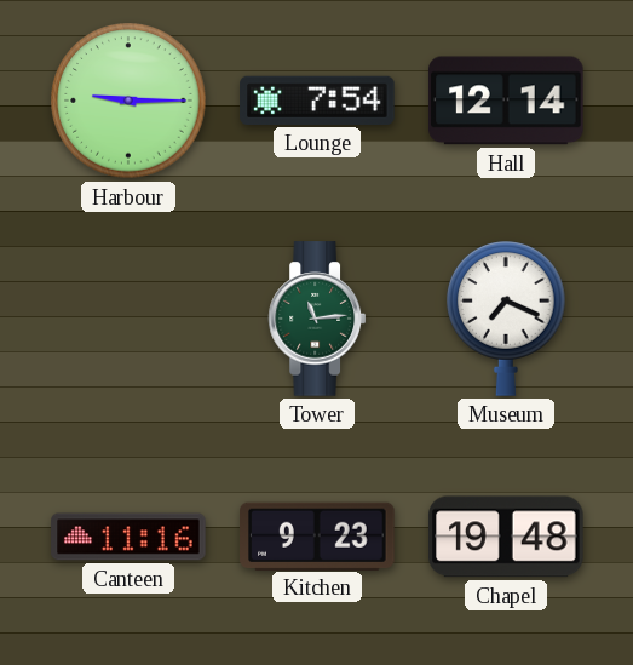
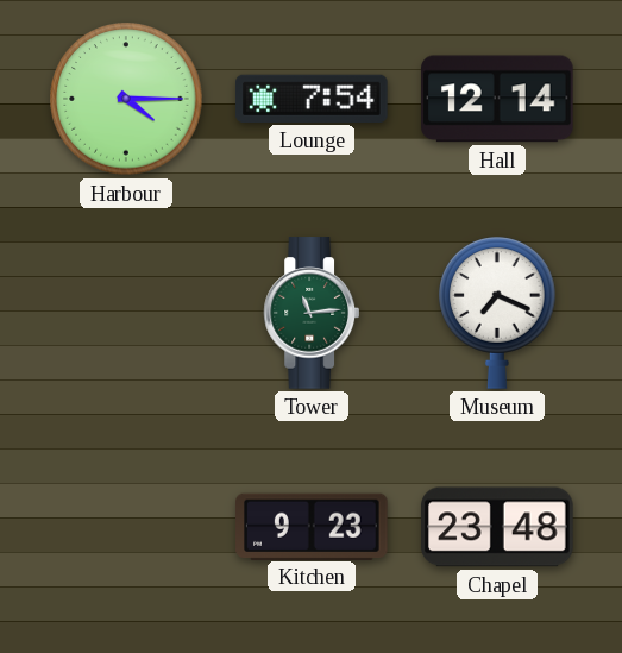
Harbour: 9:15 -> 4:15
Canteen: 11:16 -> none
Chapel: 19:48 -> 23:48
